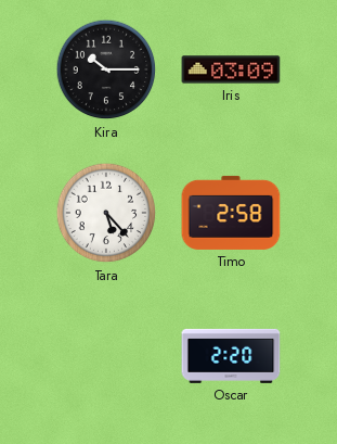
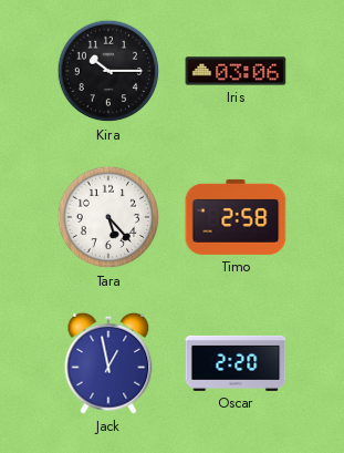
Iris: 03:09 -> 03:06
Jack: none -> 12:58
